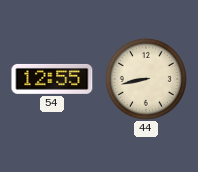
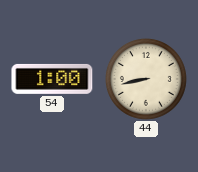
54: 12:55 -> 1:00
